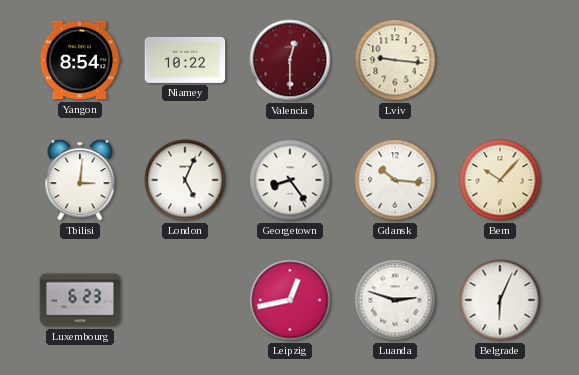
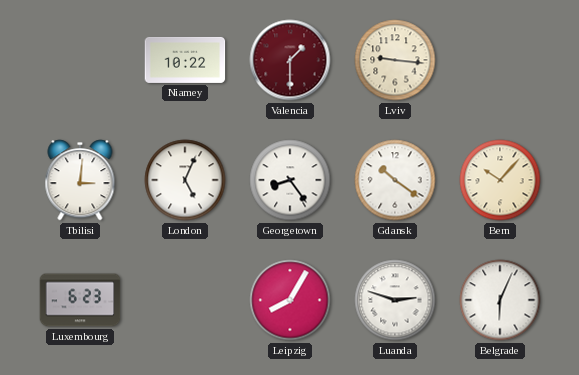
Yangon: 8:54 -> none
Valencia: 12:30 -> 1:30
Gdansk: 10:16 -> 10:21
Leipzig: 12:43 -> 8:05
